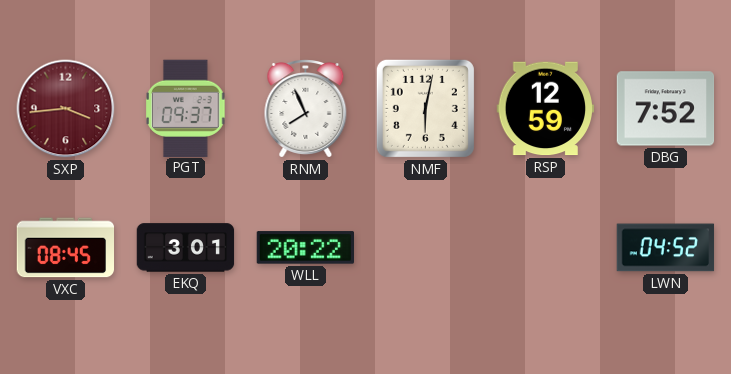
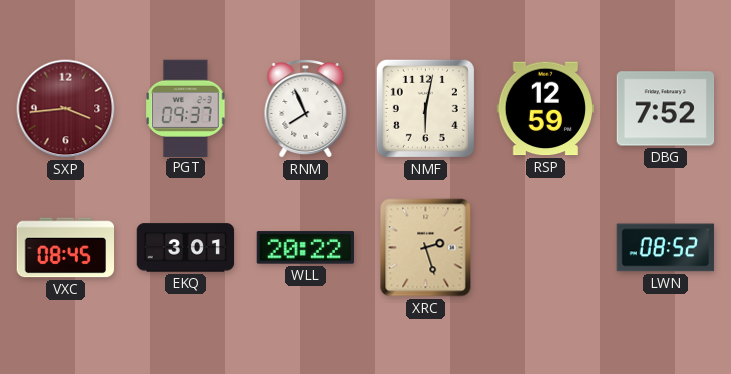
XRC: none -> 2:27
LWN: 04:52 -> 08:52
